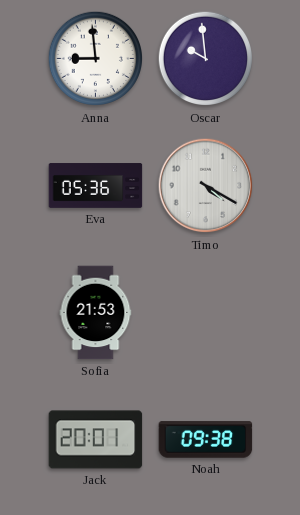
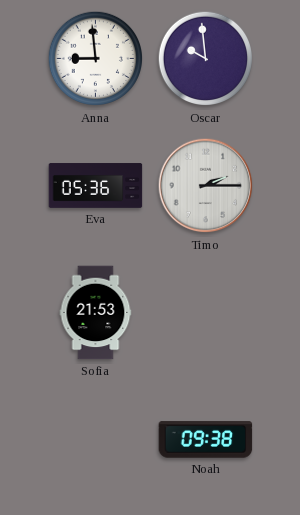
Timo: 4:20 -> 2:15
Jack: 20:01 -> none
